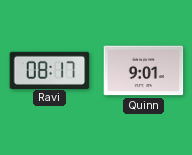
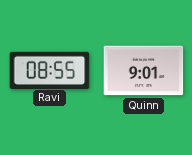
Ravi: 08:17 -> 08:55
